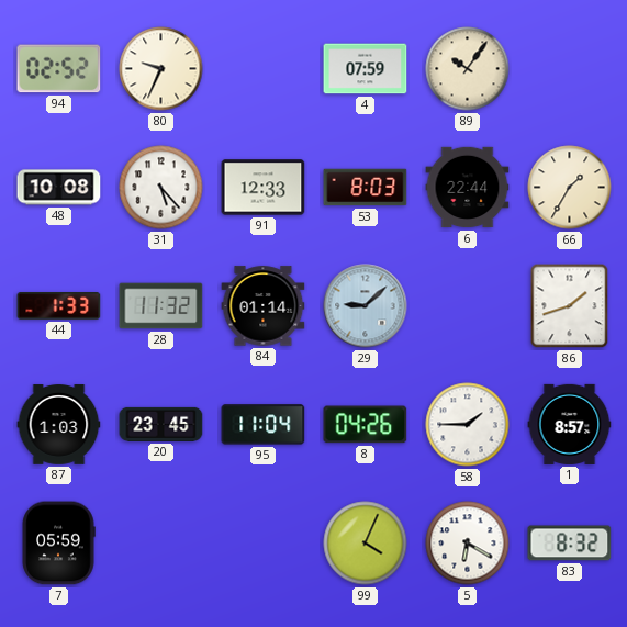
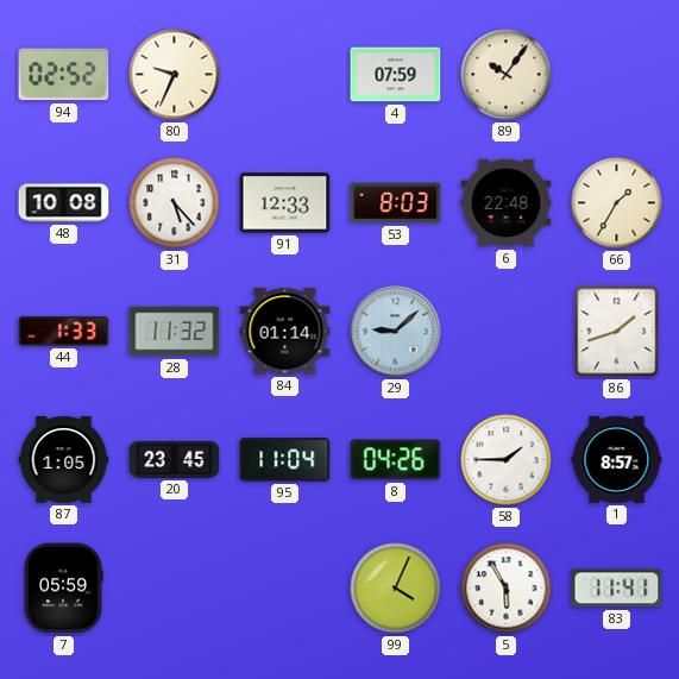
6: 22:44 -> 22:48
87: 1:03 -> 1:05
5: 6:20 -> 5:55
83: 8:32 -> 11:41
